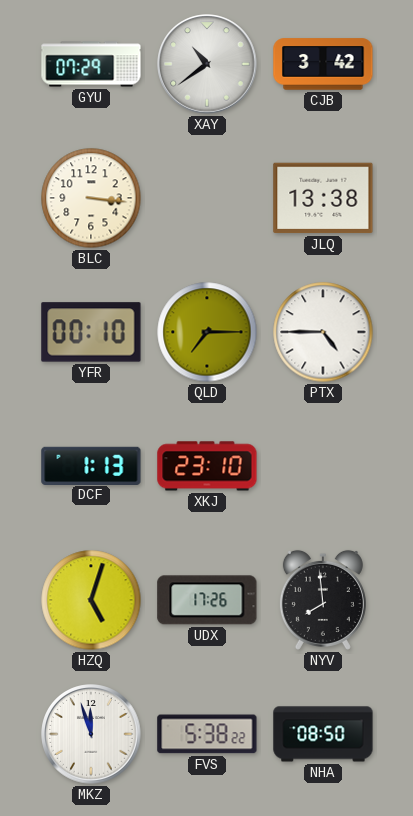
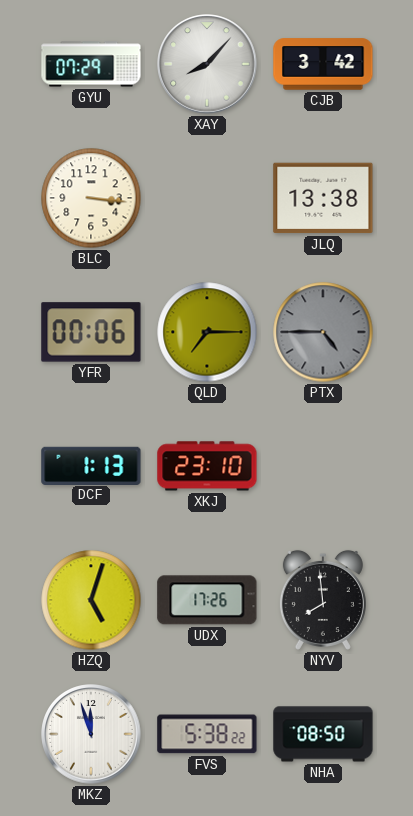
XAY: 10:39 -> 8:07
YFR: 00:10 -> 00:06
PTX dial: white -> grey
